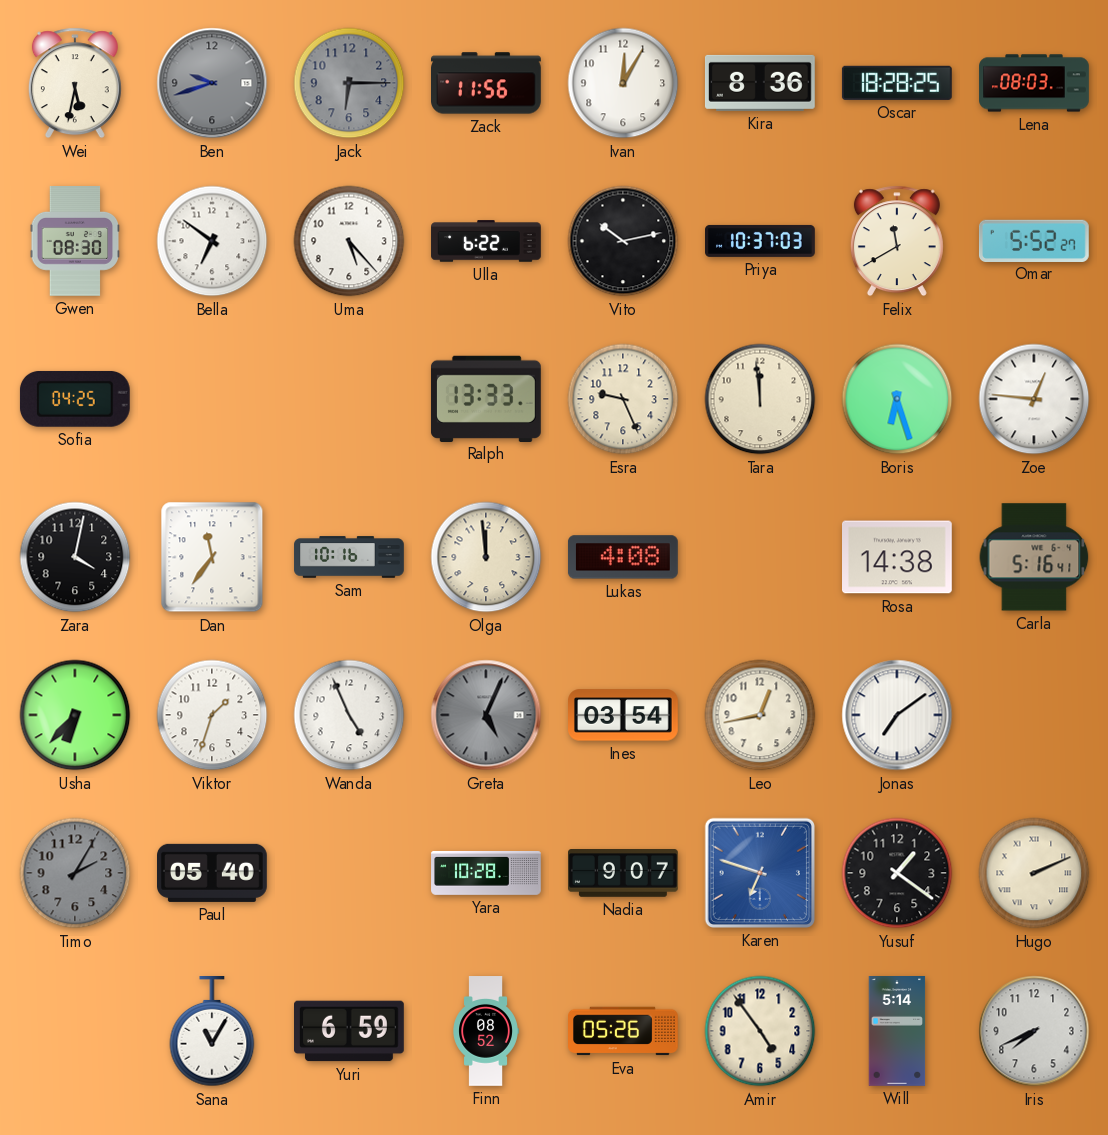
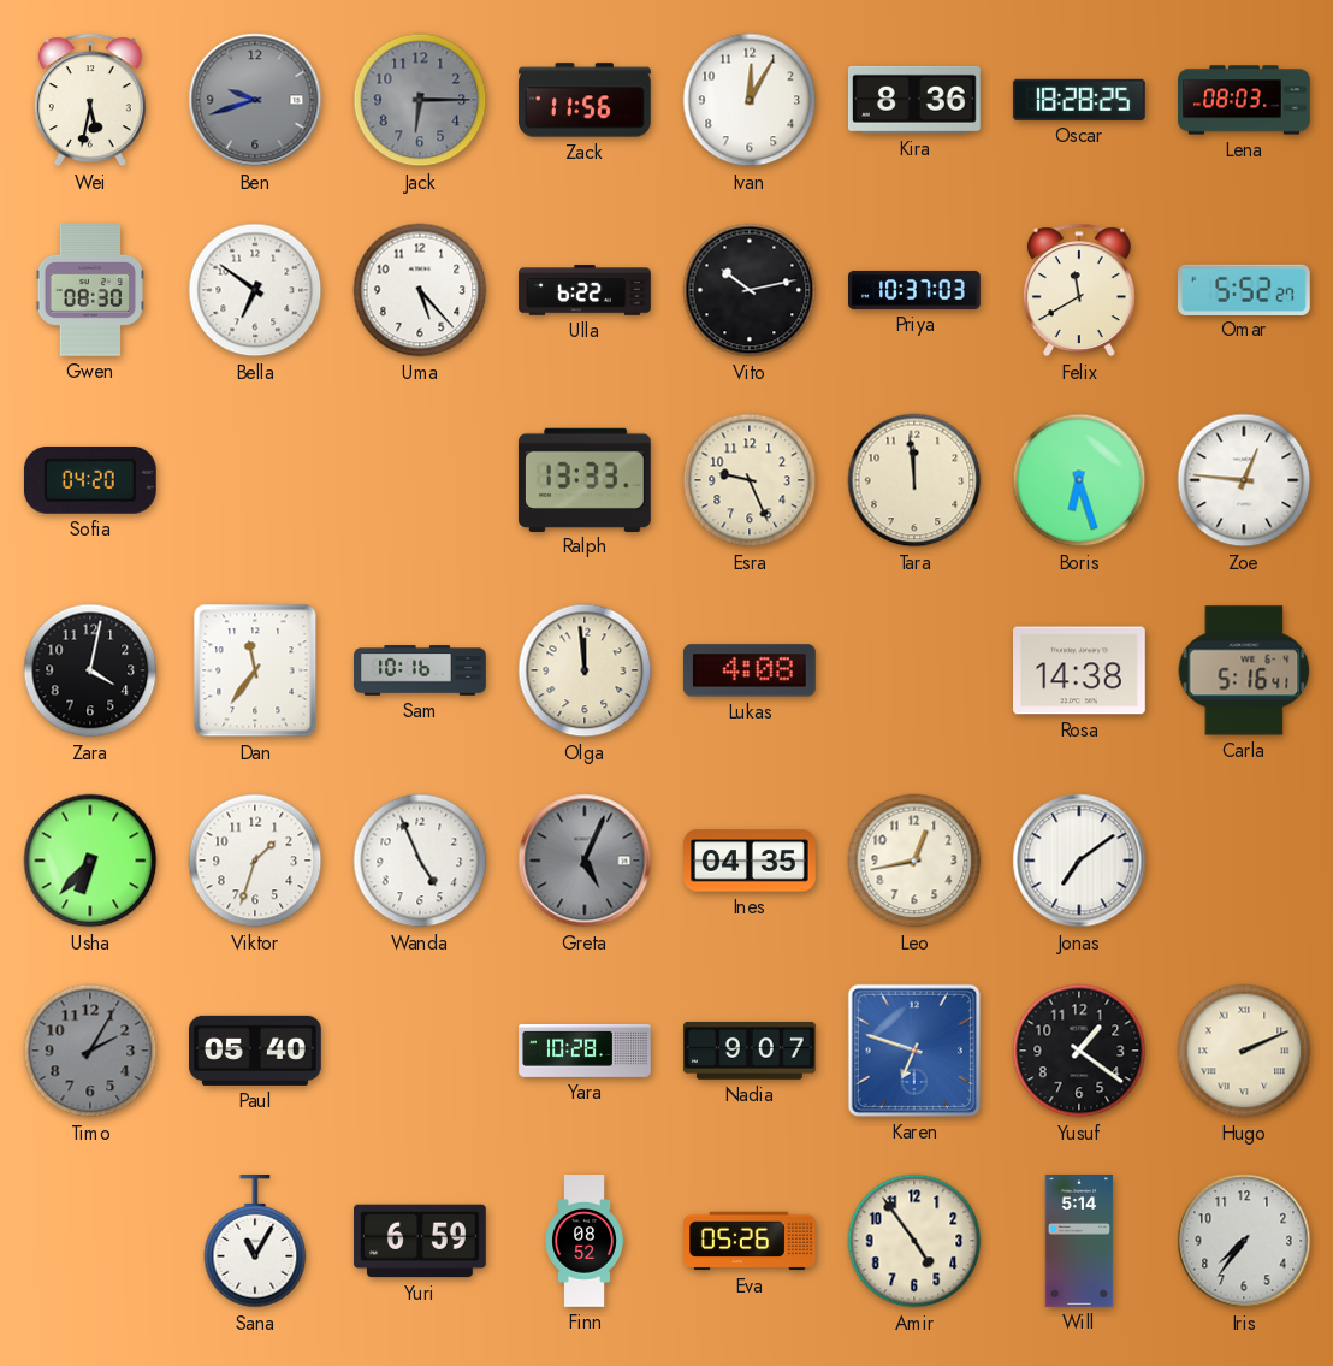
Sofia: 04:25 -> 04:20
Ines: 03:54 -> 04:35
Iris: 7:41 -> 7:36
